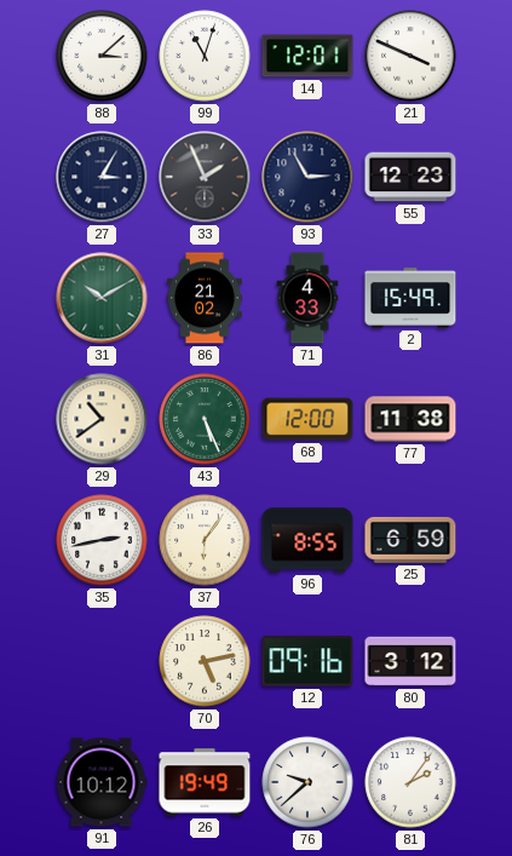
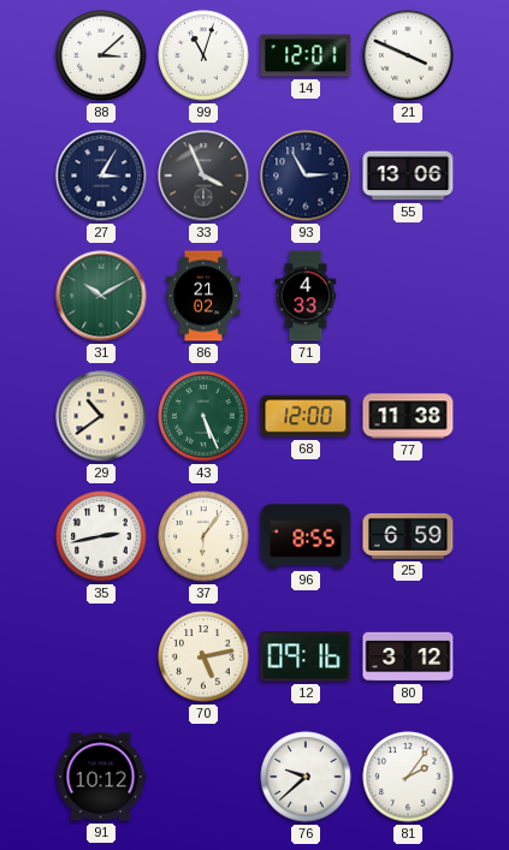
33: 1:56 -> 3:56
55: 12:23 -> 13:06
2: 15:49 -> none
26: 19:49 -> none
